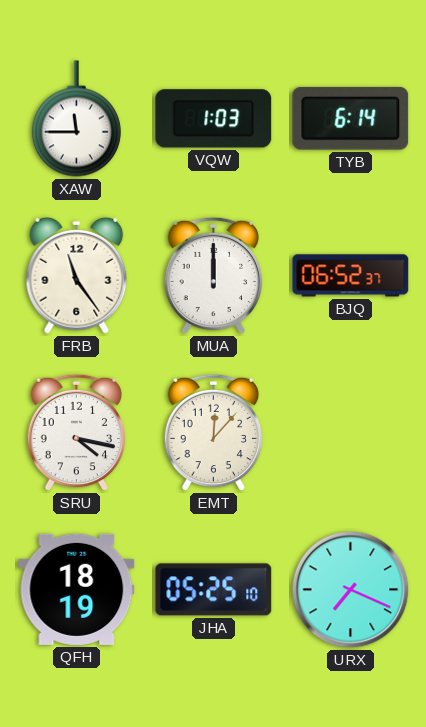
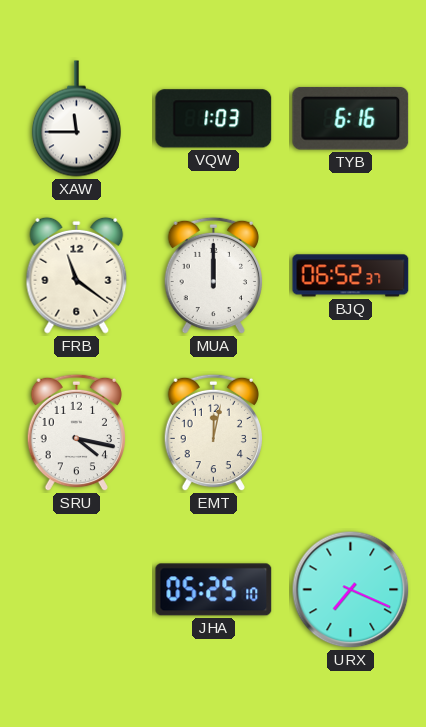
TYB: 6:14 -> 6:16
FRB: 11:24 -> 11:21
EMT: 12:07 -> 12:02
QFH: 18:19 -> none
